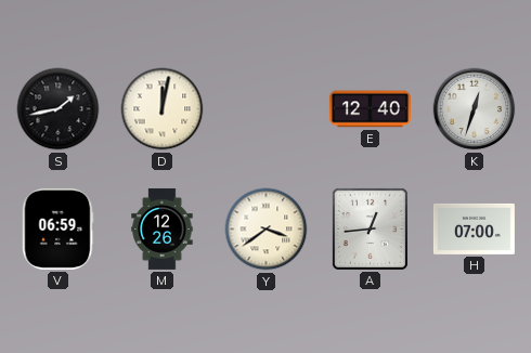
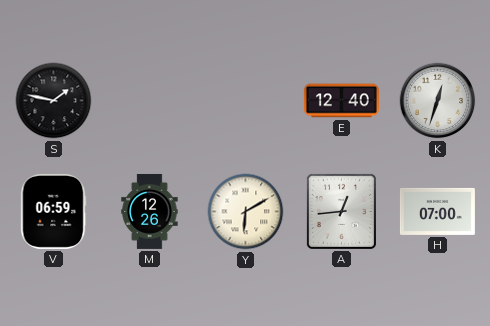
S: 1:43 -> 1:47
D: 12:02 -> none
Y: 3:39 -> 6:10
